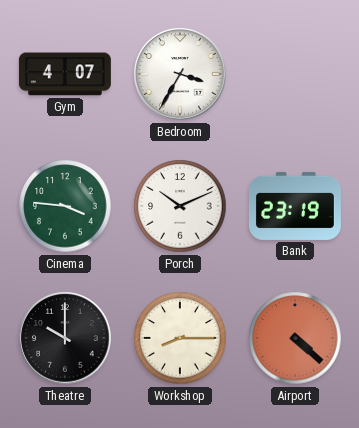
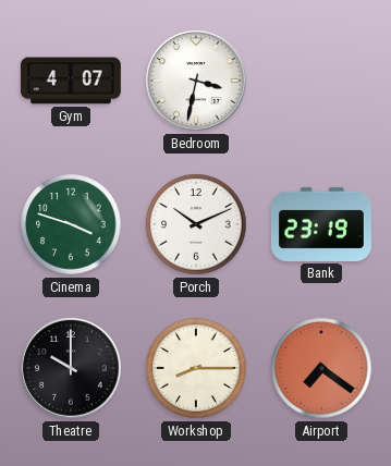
Bedroom: 3:35 -> 3:32
Cinema: 3:46 -> 3:48
Airport: 4:22 -> 7:21
